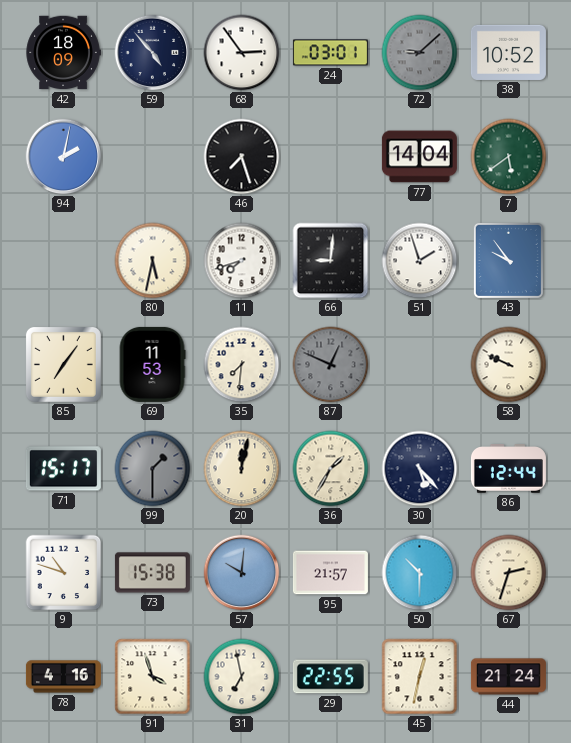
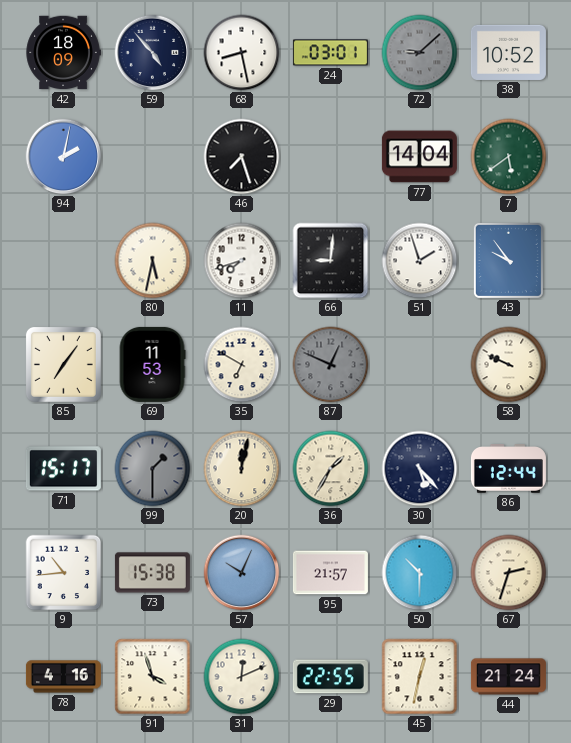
68: 2:54 -> 8:28
35: 7:31 -> 6:50
9: 10:48 -> 10:44
57: 10:01 -> 10:04
31: 6:58 -> 12:11
